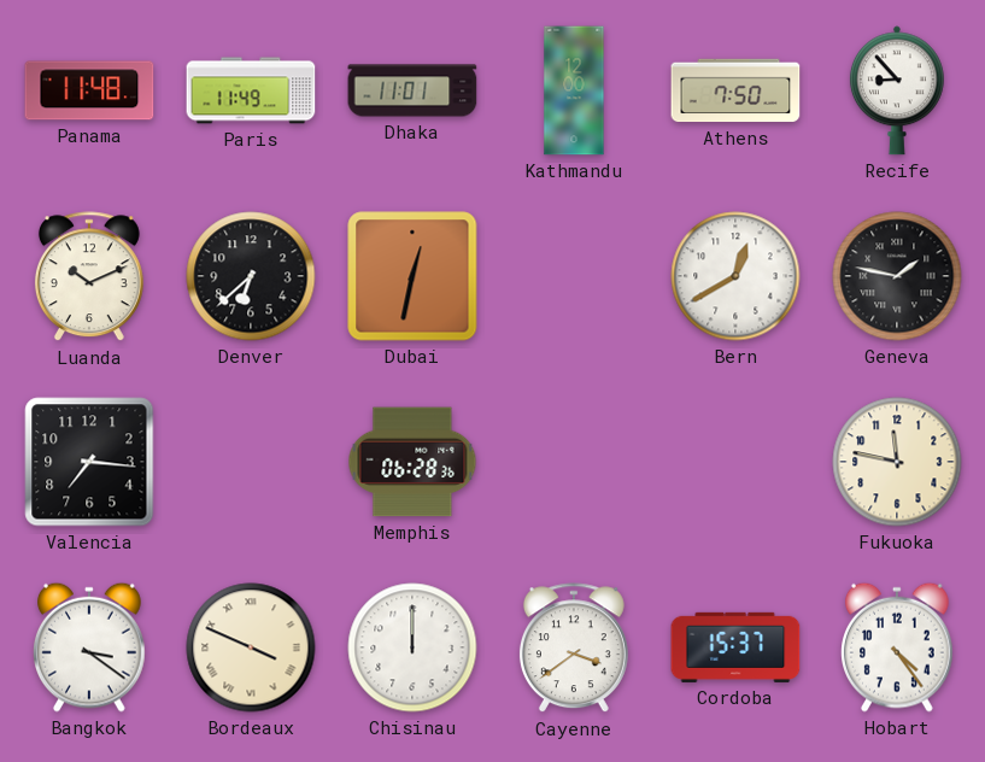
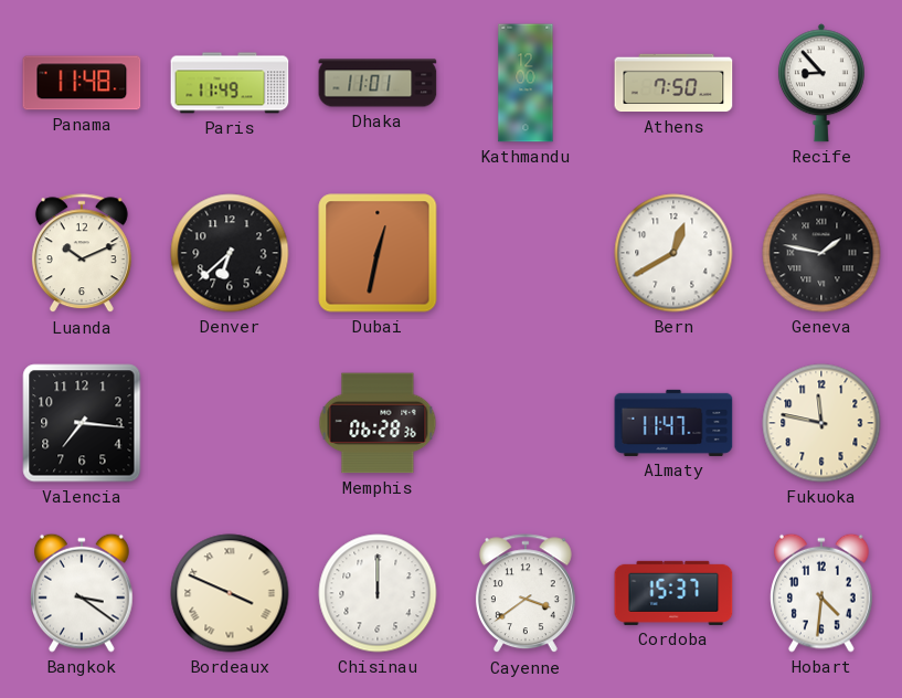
Almaty: none -> 11:47
Hobart: 4:24 -> 4:31
